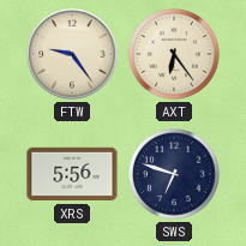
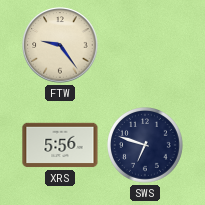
AXT: 6:24 -> none
